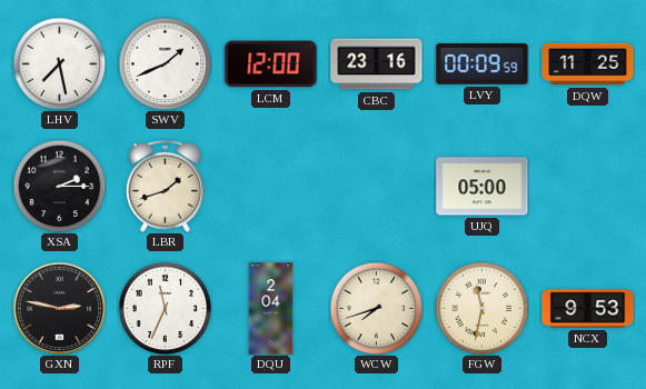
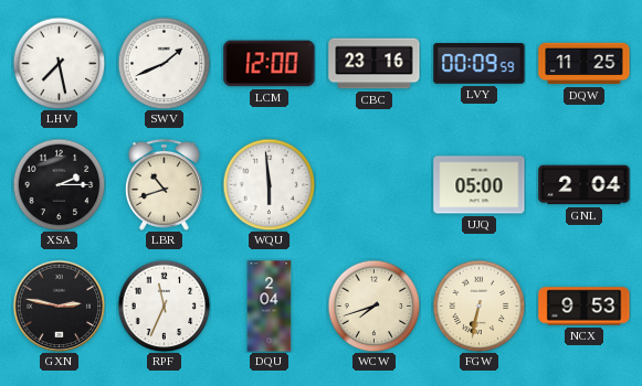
LBR: 1:42 -> 10:42
WQU: none -> 5:59
GNL: none -> 2:04
FGW: 11:32 -> 6:32
